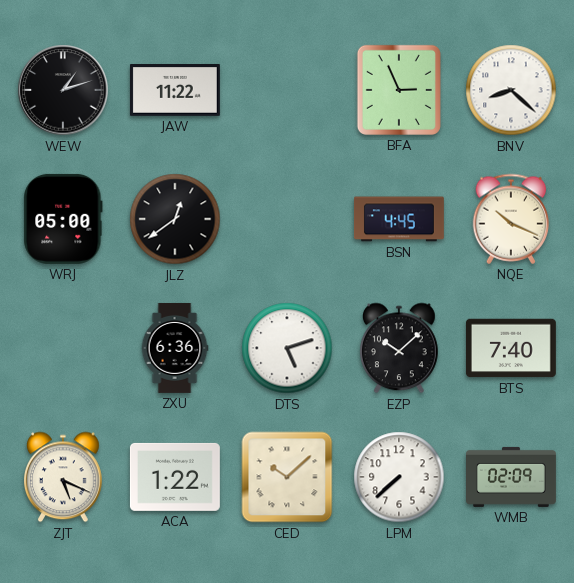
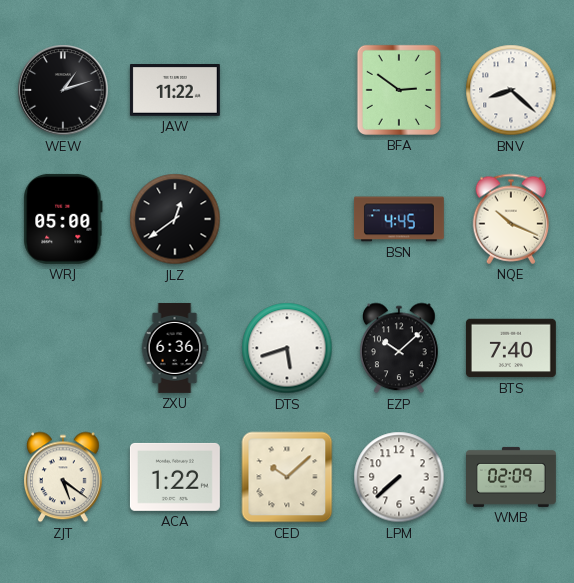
BFA: 2:56 -> 2:51
DTS: 5:12 -> 5:42
ZJT: 5:19 -> 5:21
